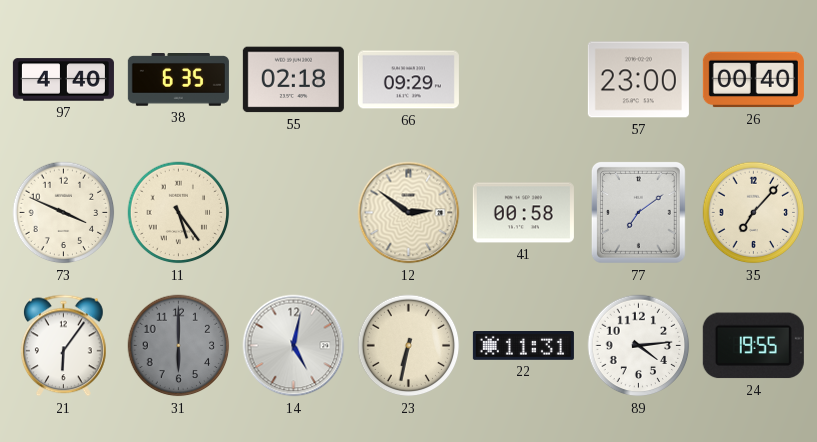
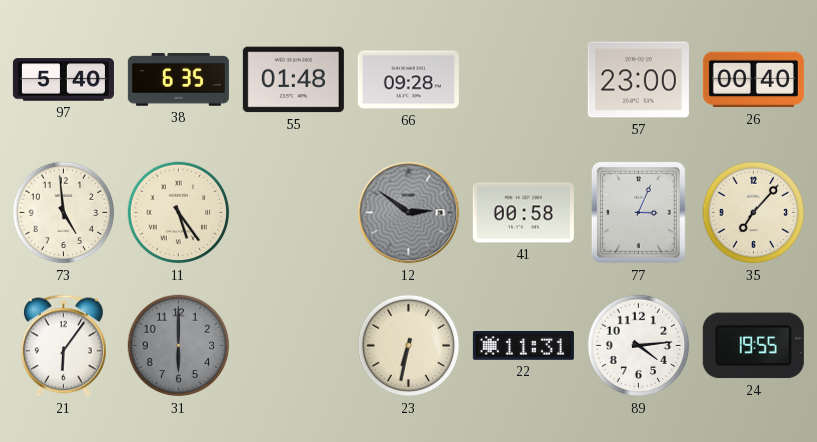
97: 4:40 -> 5:40
55: 02:18 -> 01:48
66: 09:29 -> 09:28
73: 3:49 -> 4:59
12 dial: cream -> grey
77: 7:09 -> 3:04
14: 5:02 -> none
